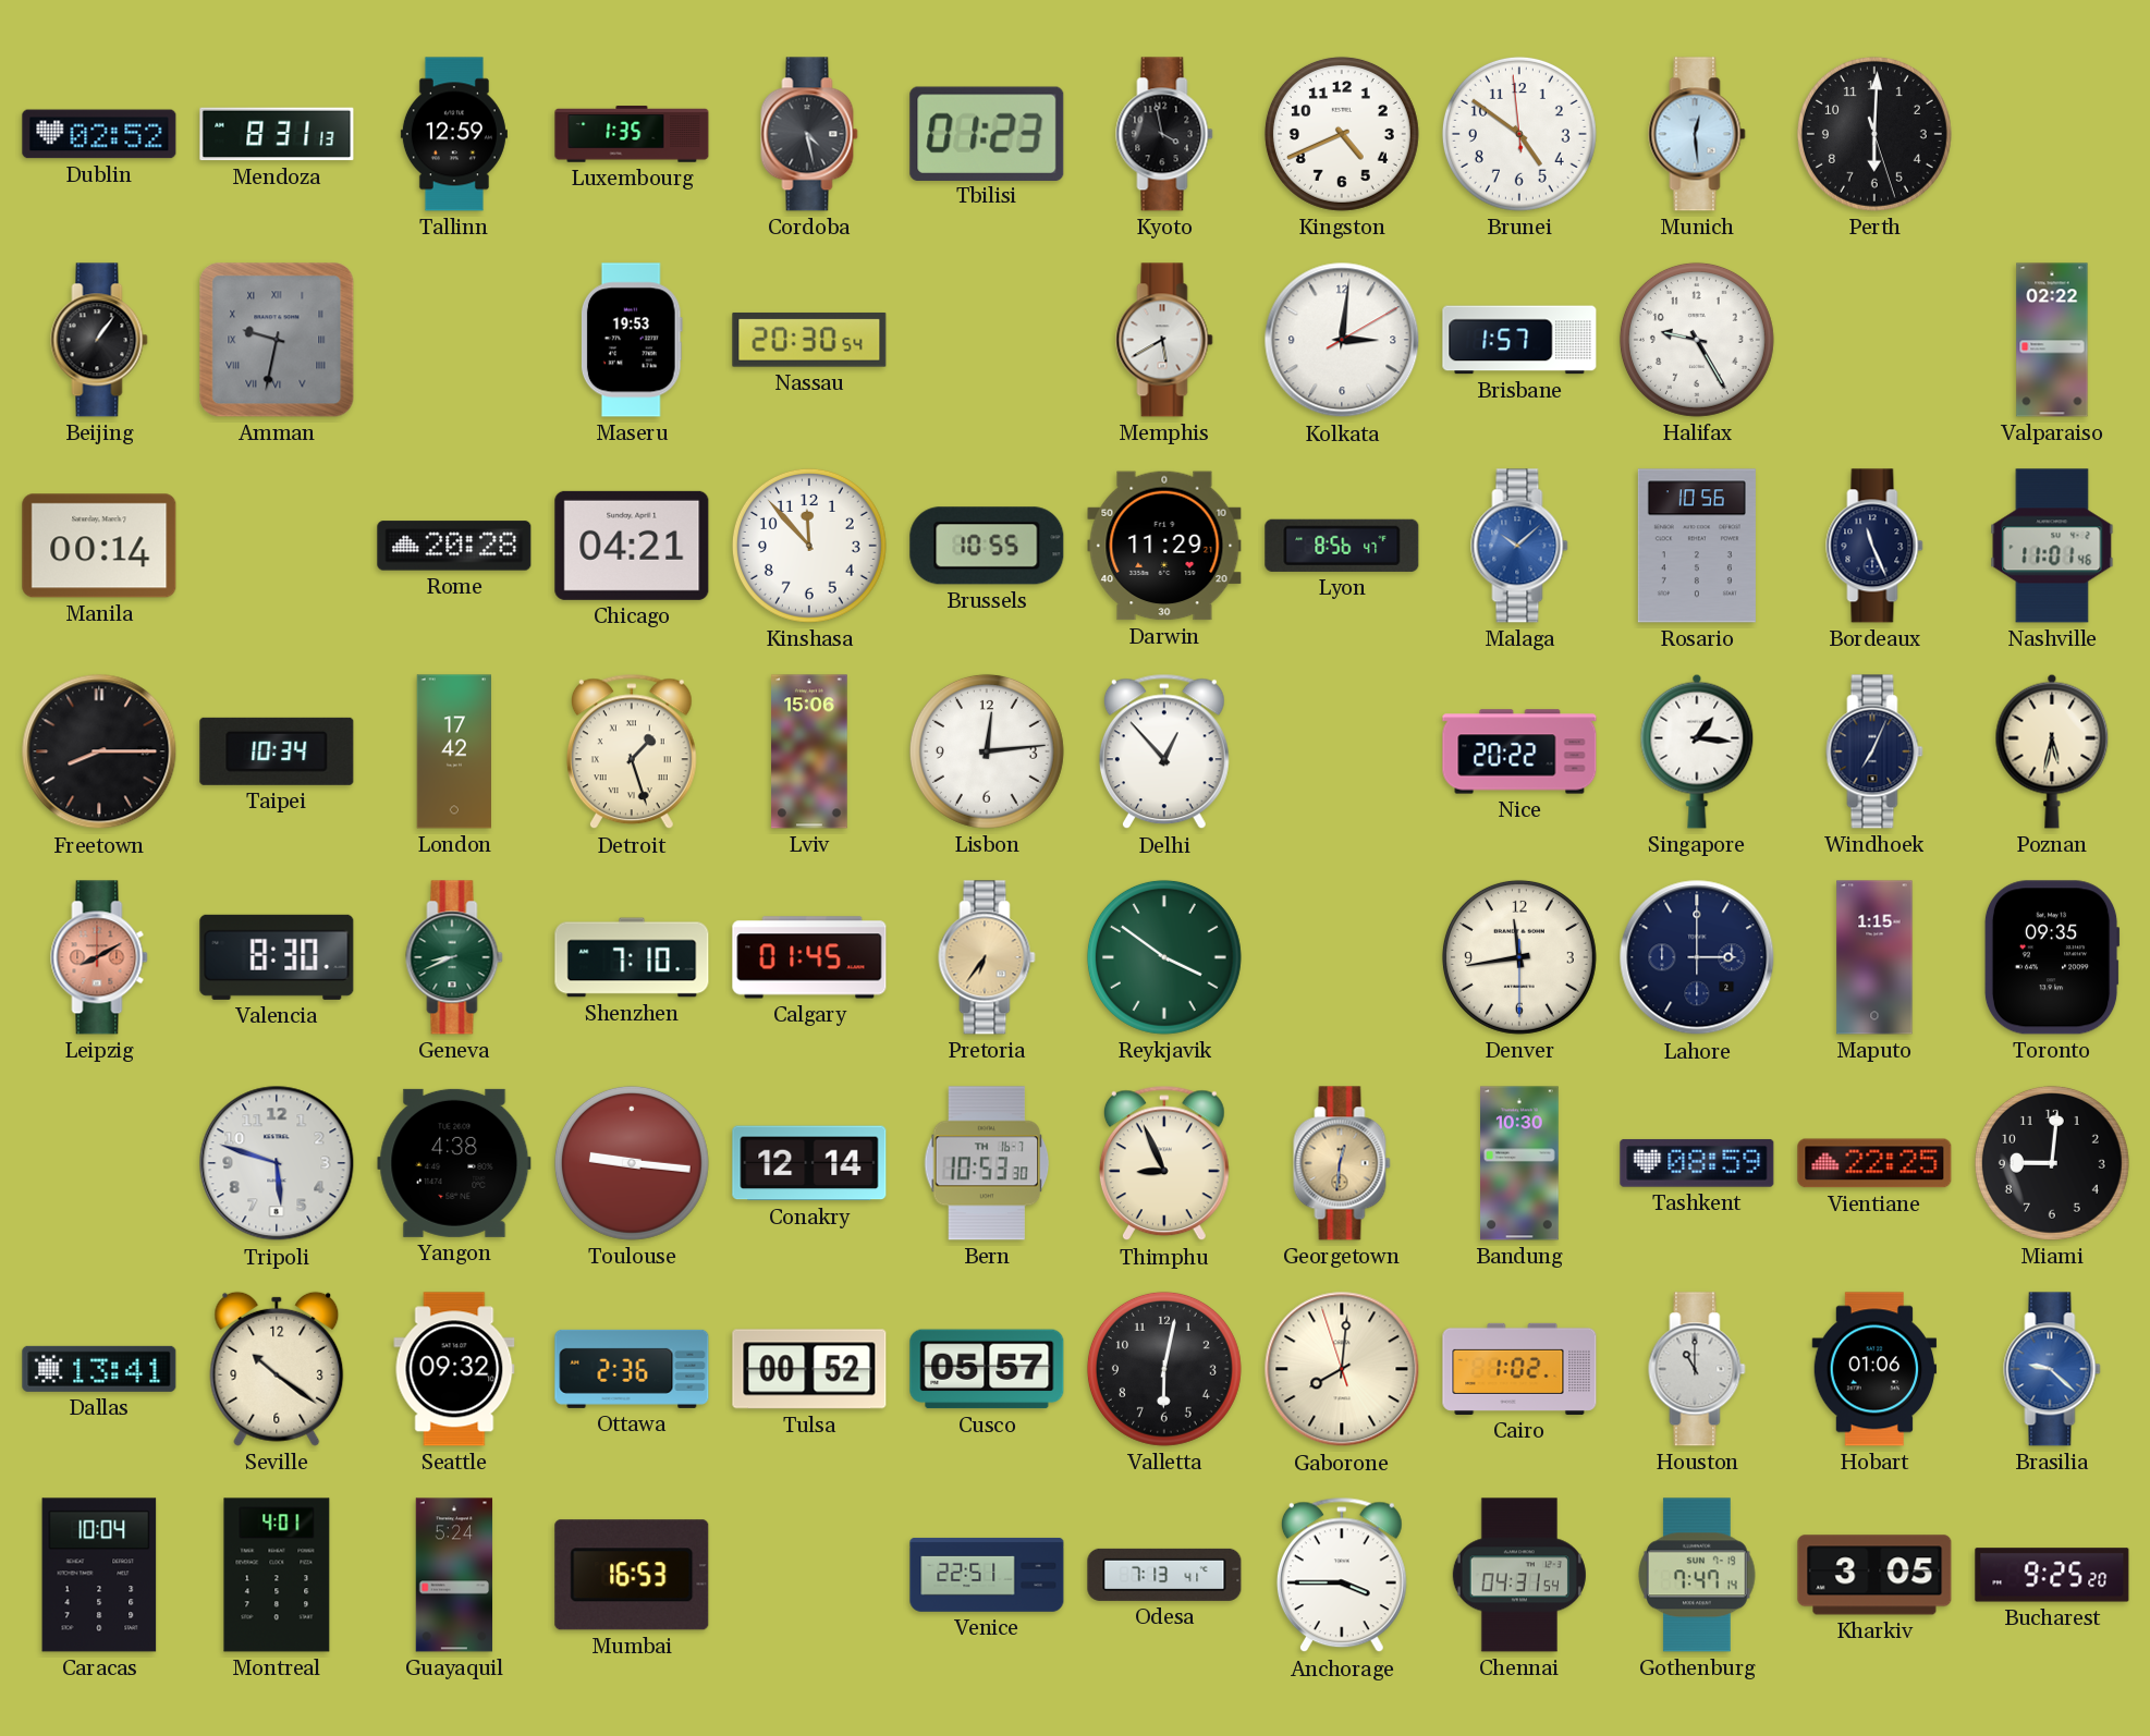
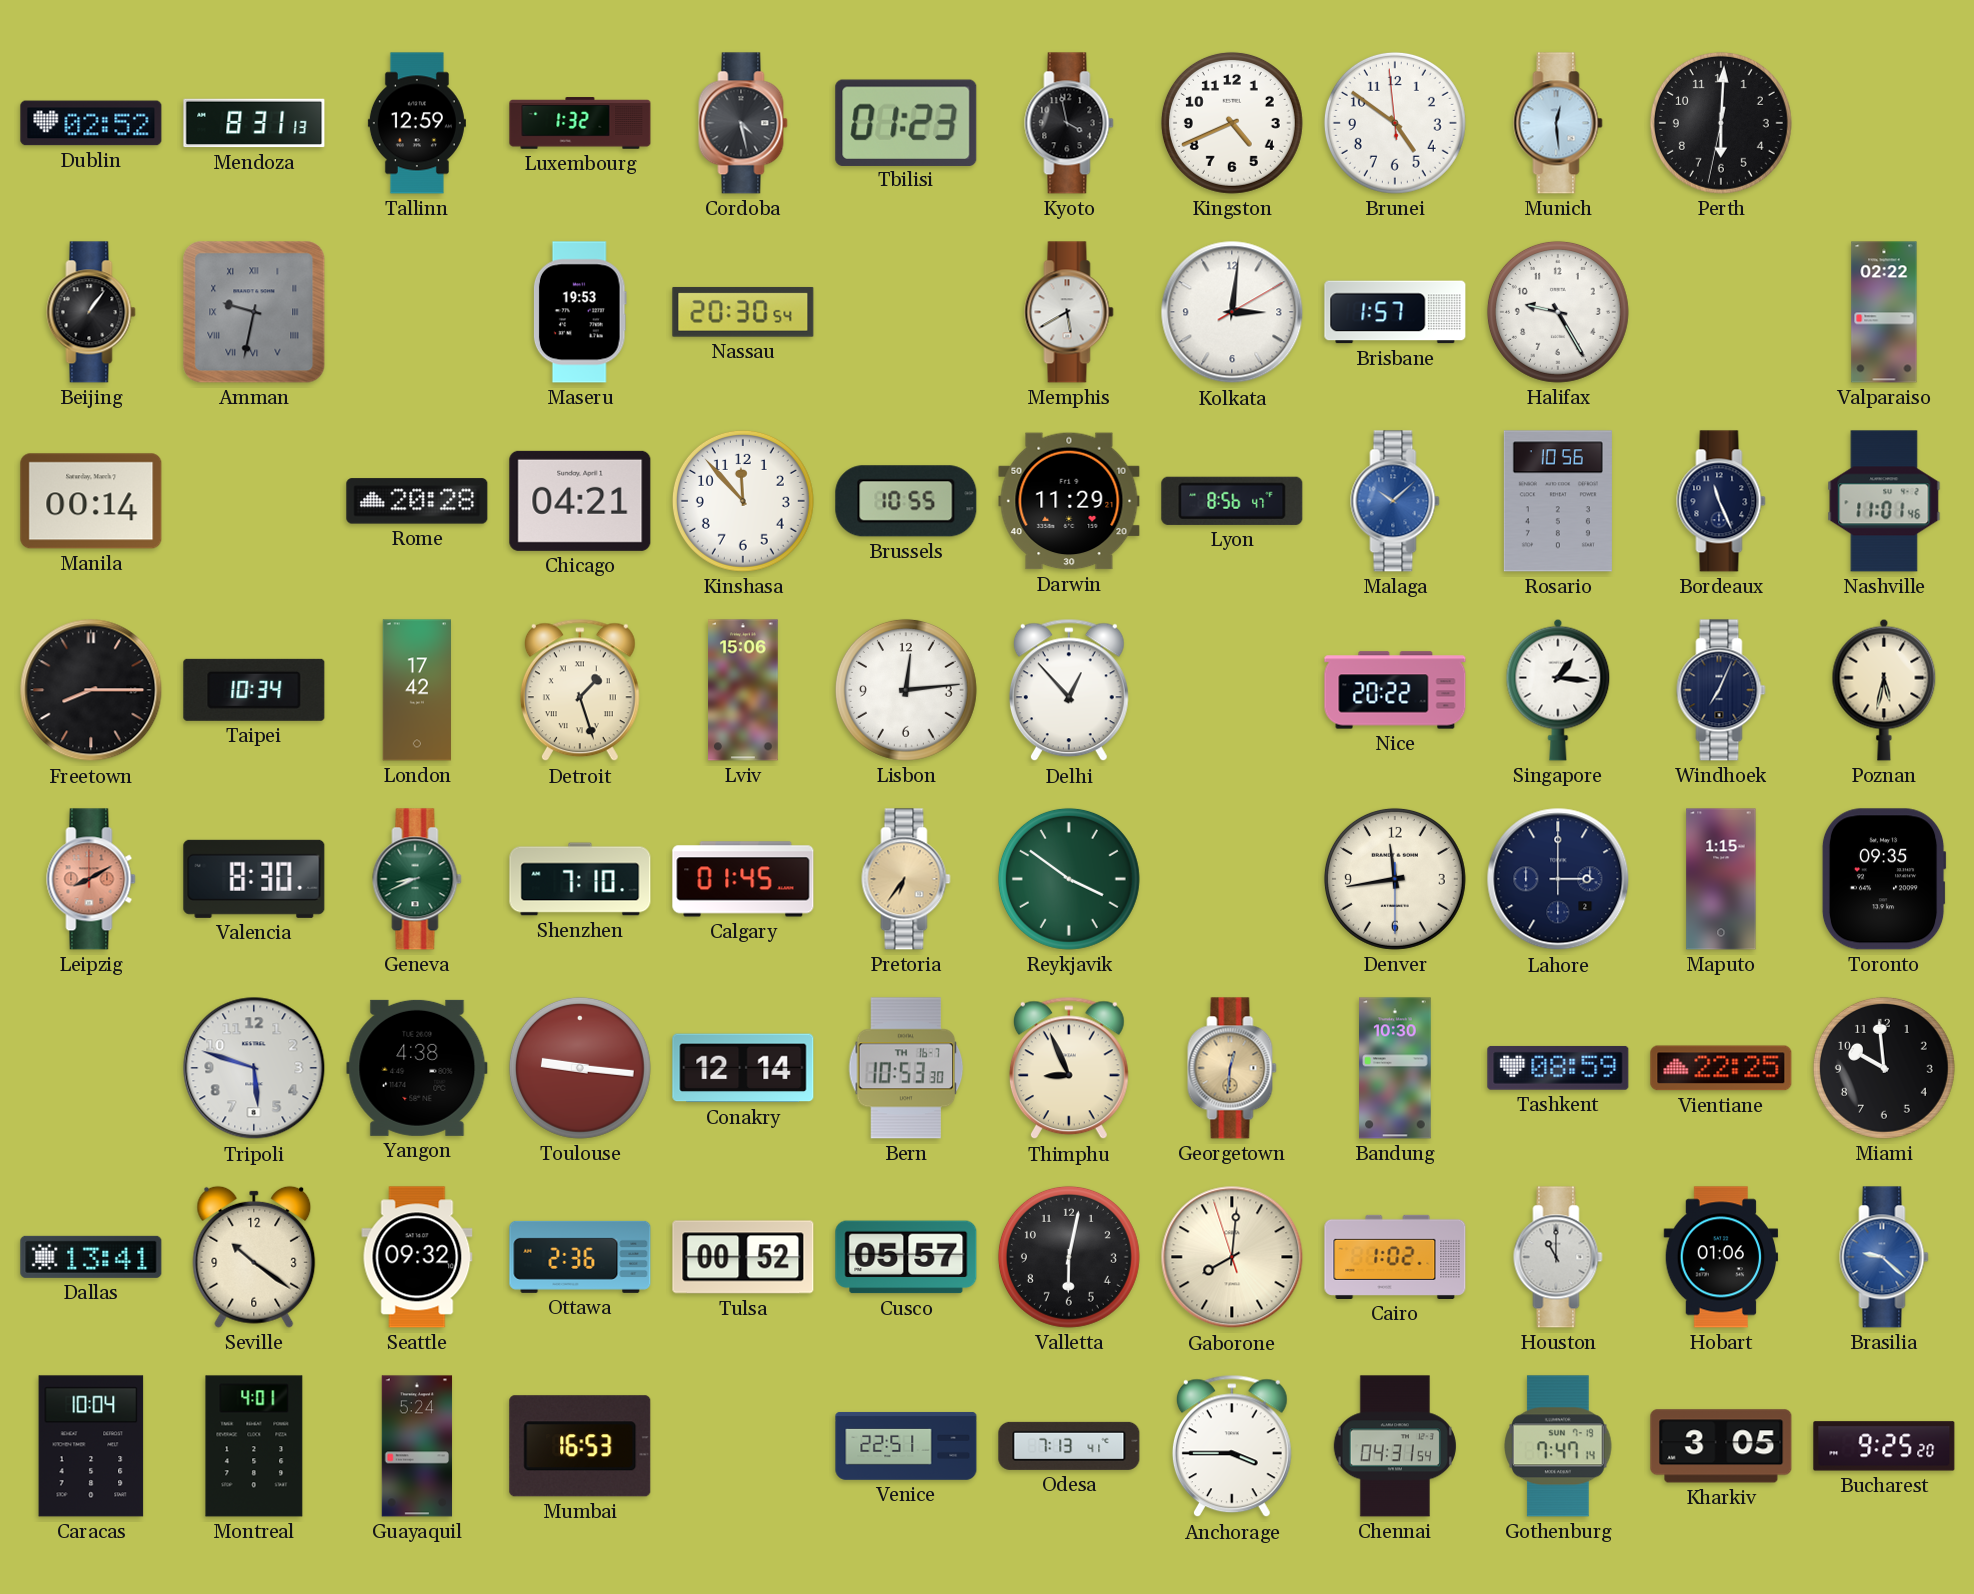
Luxembourg: 1:35 -> 1:32
Perth: 6:00:27 -> 6:00:32
Miami: 9:01 -> 9:59
